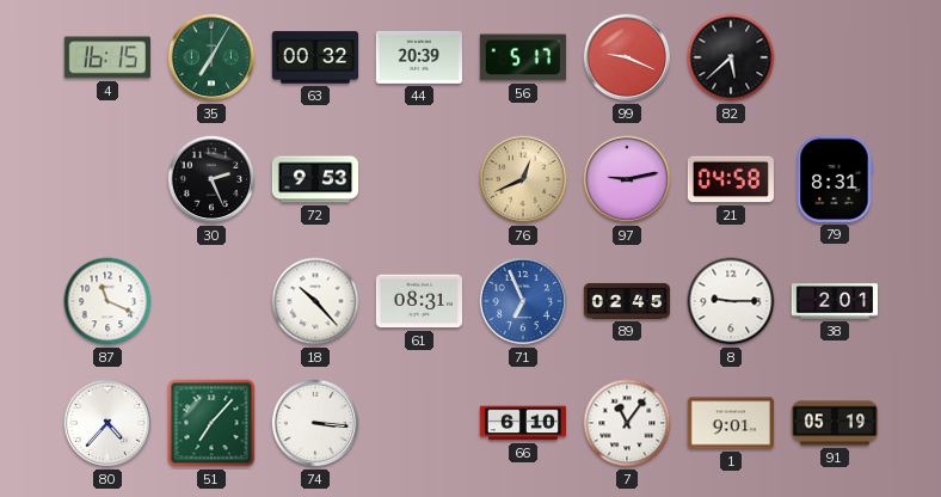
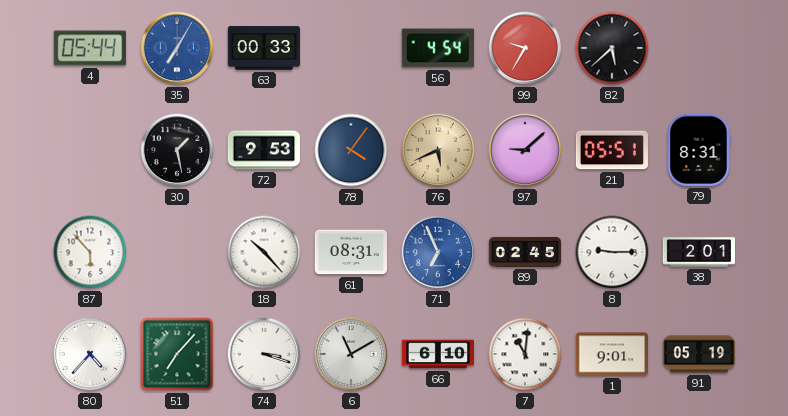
4: 16:15 -> 05:44
35 dial: green -> blue
63: 00:32 -> 00:33
44: 20:39 -> none
56: 5:17 -> 4:54
99: 9:19 -> 9:35
30: 2:26 -> 1:28
78: none -> 4:06
76: 12:41 -> 5:41
97: 9:13 -> 9:08
21: 04:58 -> 05:51
87: 11:19 -> 5:53
74: 3:16 -> 3:18
6: none -> 11:10
7: 11:06 -> 11:01
